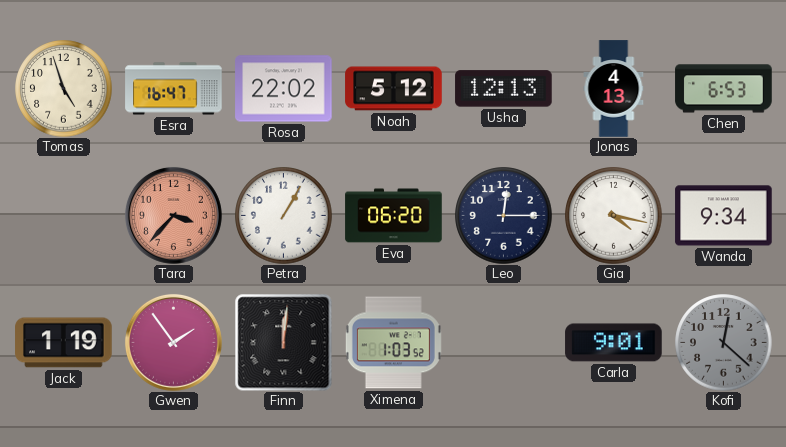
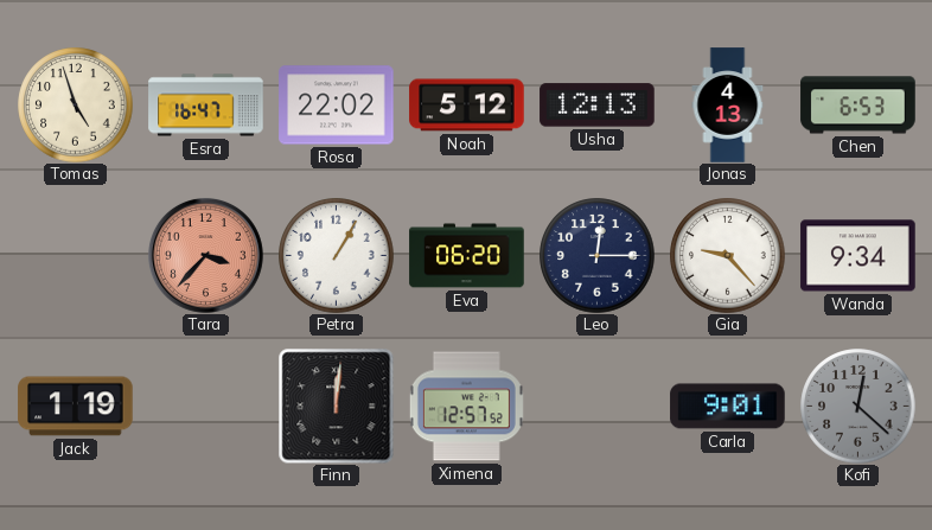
Gia: 4:17 -> 9:23
Gwen: 1:54 -> none
Ximena: 1:03 -> 12:57
